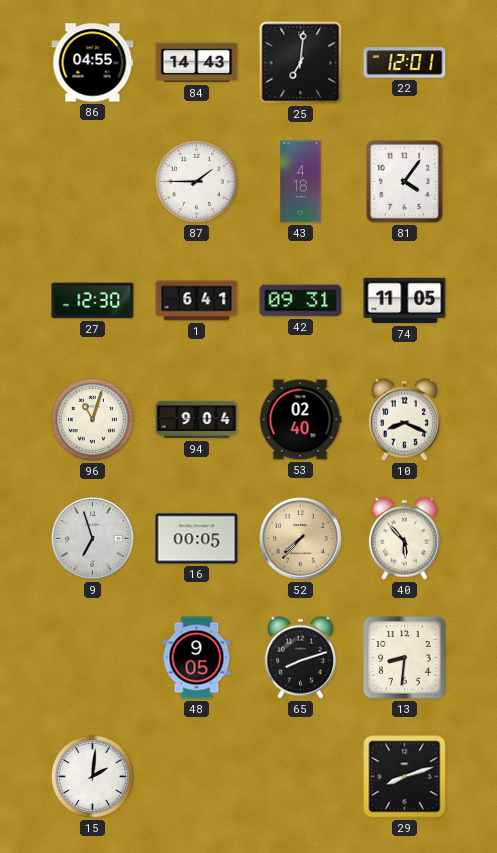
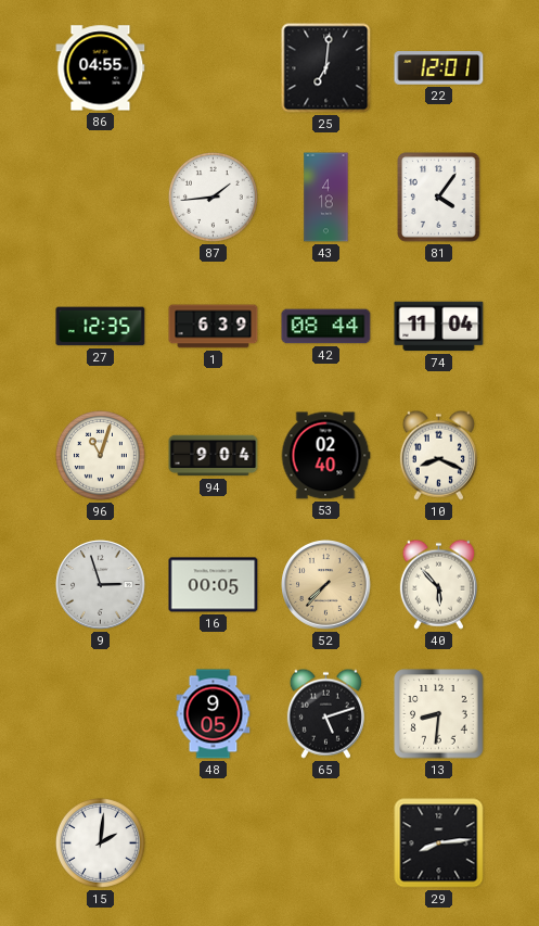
84: 14:43 -> none
87: 1:45 -> 1:44
27: 12:30 -> 12:35
1: 6:41 -> 6:39
42: 09:31 -> 08:44
74: 11:05 -> 11:04
9: 6:57 -> 2:57
65: 8:12 -> 5:12
29: 8:12 -> 8:14
